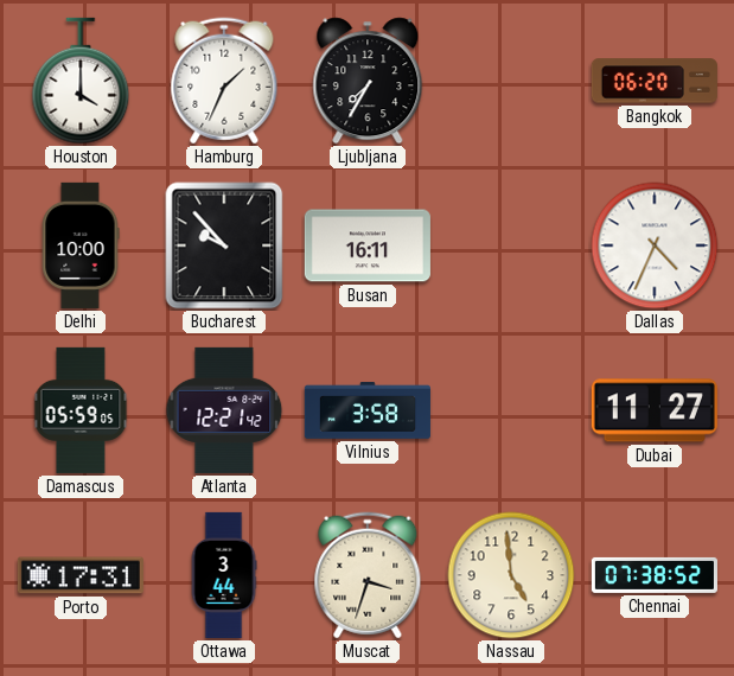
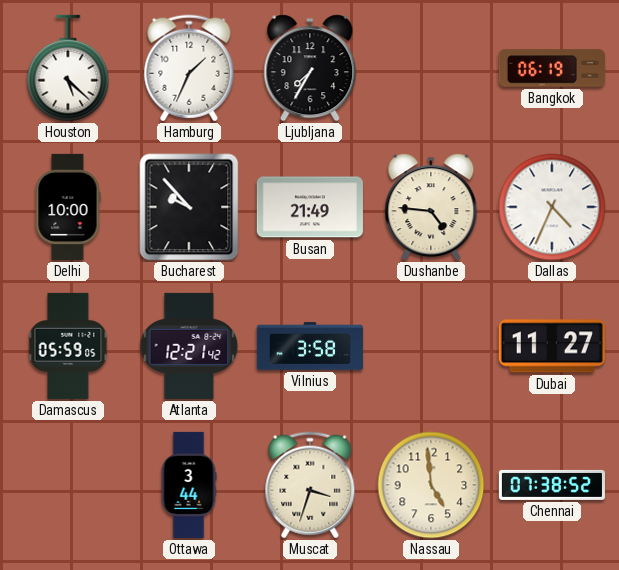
Houston: 4:00 -> 5:22
Bangkok: 06:20 -> 06:19
Busan: 16:11 -> 21:49
Dushanbe: none -> 4:46
Porto: 17:31 -> none
